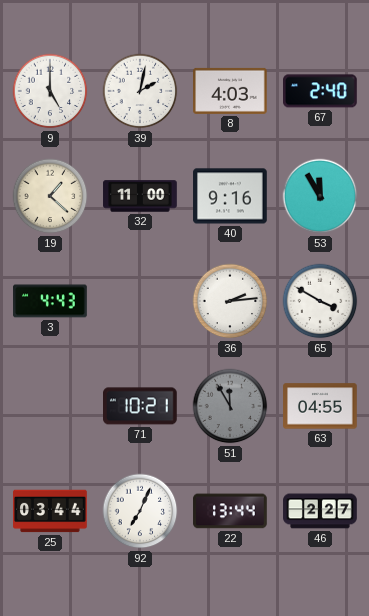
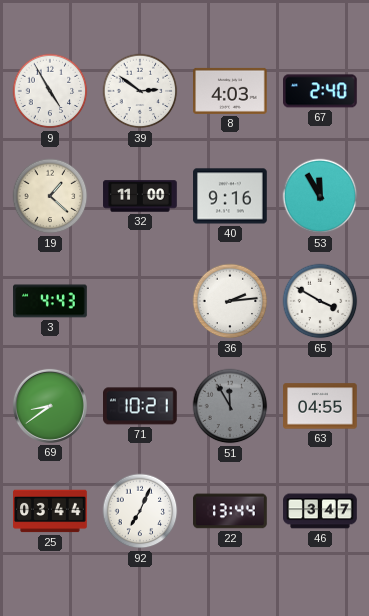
9: 5:00 -> 4:55
39: 2:02 -> 2:51
69: none -> 8:39
46: 2:27 -> 3:47
